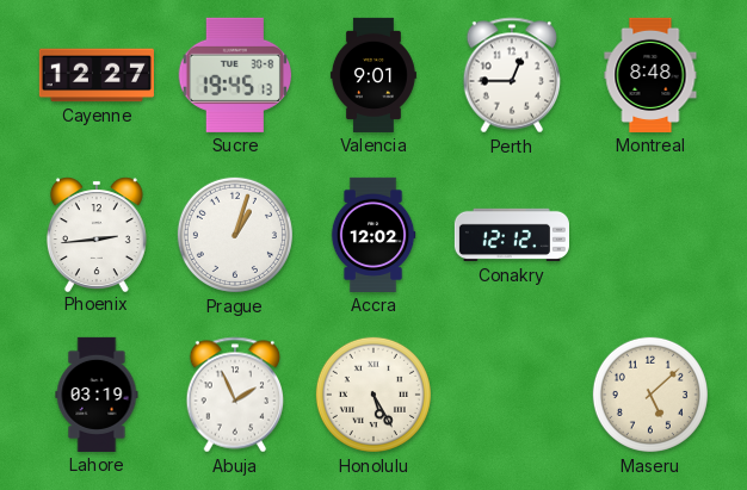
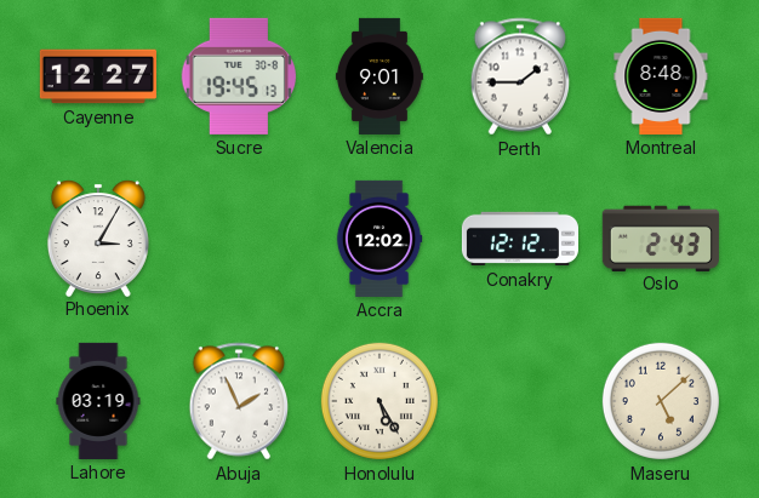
Perth: 12:45 -> 1:45
Phoenix: 2:44 -> 3:05
Prague: 1:03 -> none
Oslo: none -> 2:43
